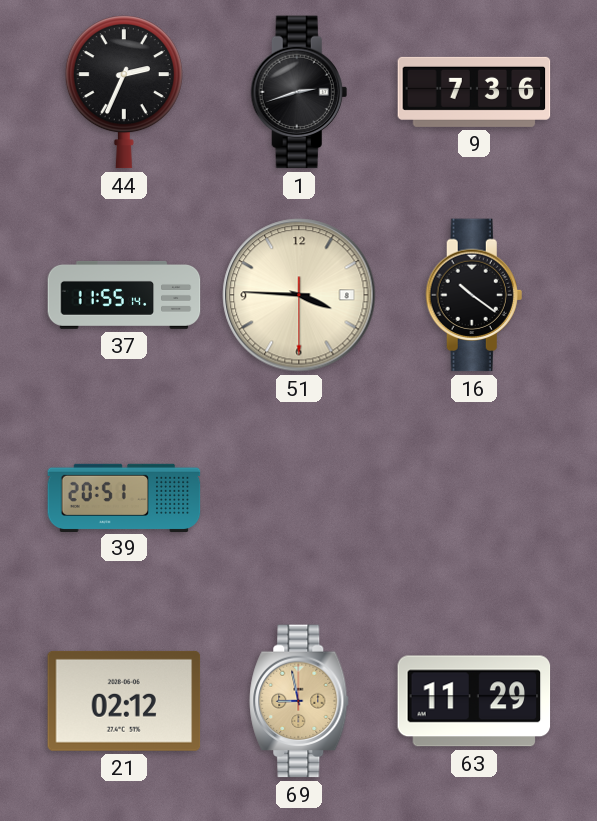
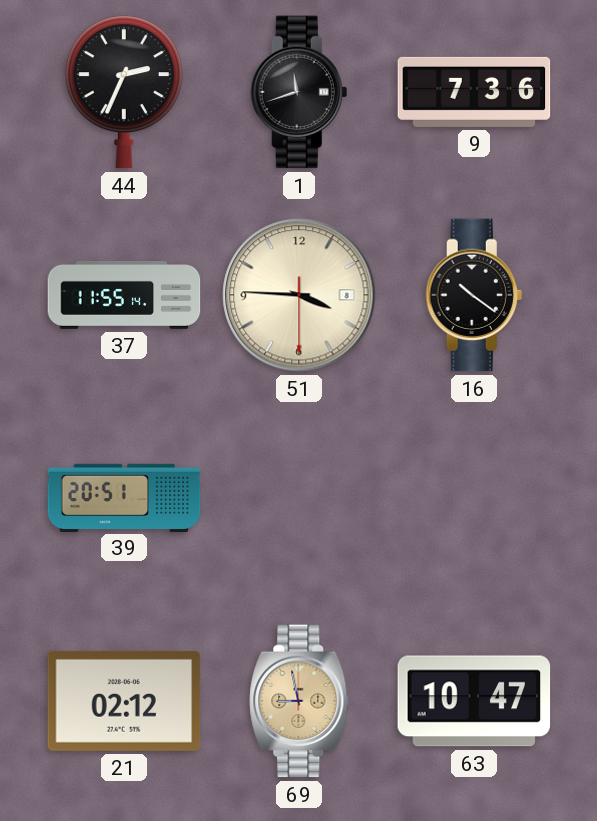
1: 2:42 -> 11:42
63: 11:29 -> 10:47
